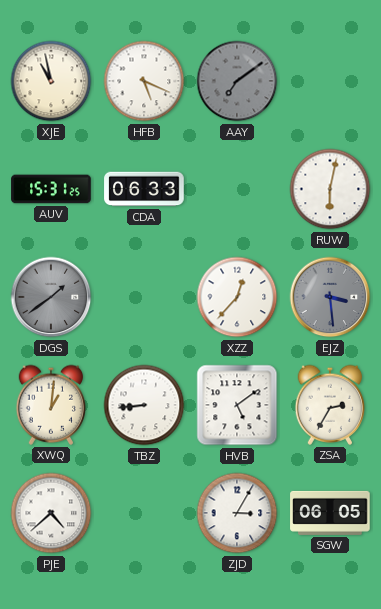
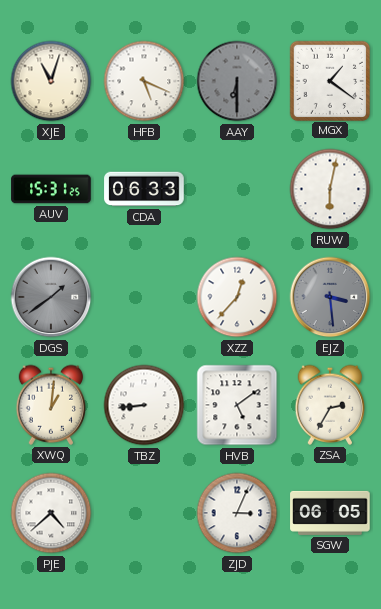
XJE: 10:58 -> 11:03
AAY: 7:09 -> 6:30
MGX: none -> 1:21
ZJD: 3:05 -> 3:04
